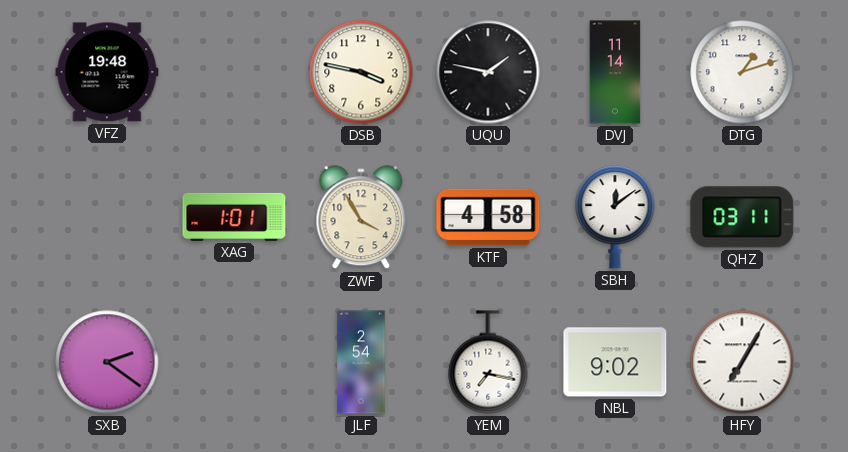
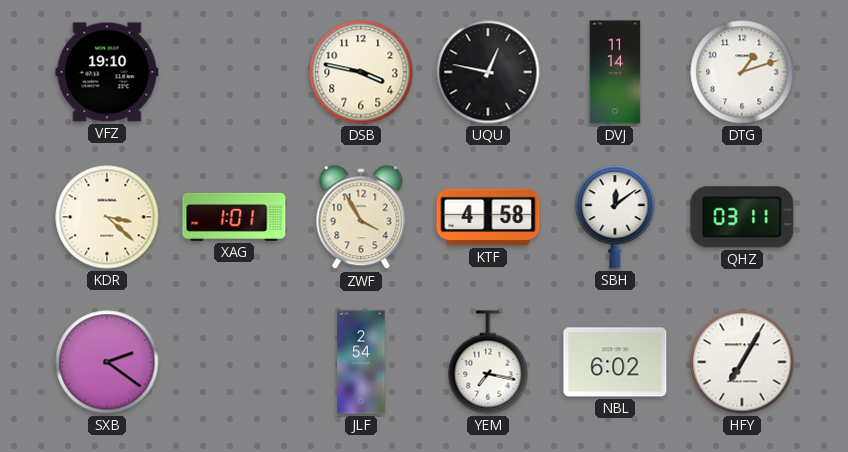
VFZ: 19:48 -> 19:10
UQU: 1:47 -> 12:47
KDR: none -> 3:22
NBL: 9:02 -> 6:02
